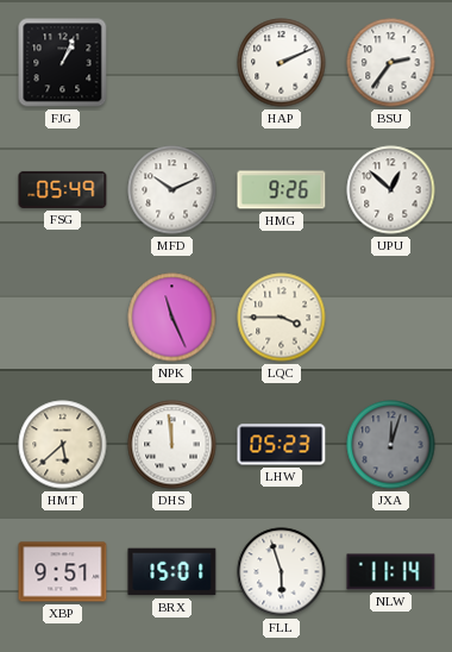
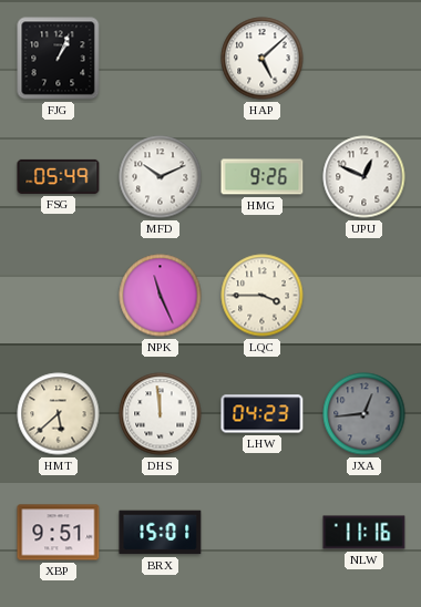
HAP: 2:11 -> 5:08
BSU: 2:36 -> none
UPU: 12:52 -> 12:49
LHW: 05:23 -> 04:23
JXA: 12:03 -> 12:44
FLL: 5:57 -> none
NLW: 11:14 -> 11:16
